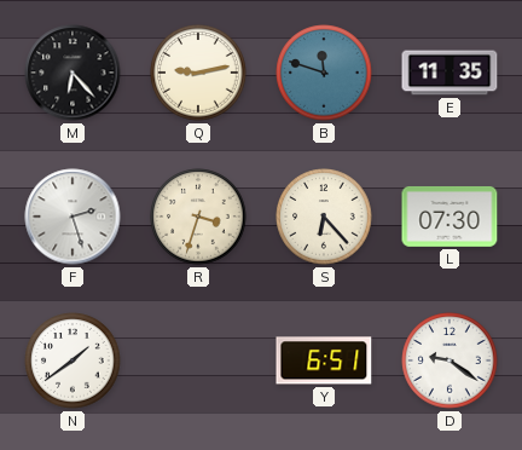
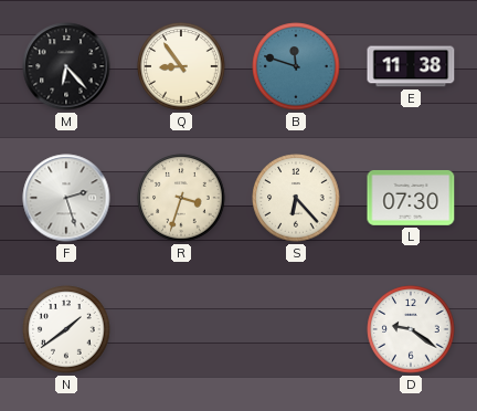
Q: 9:13 -> 8:54
E: 11:35 -> 11:38
Y: 6:51 -> none
